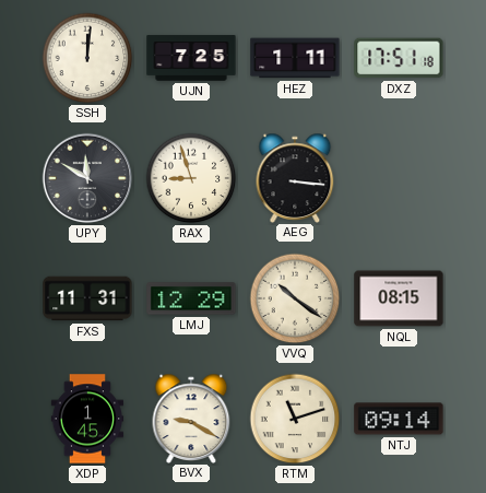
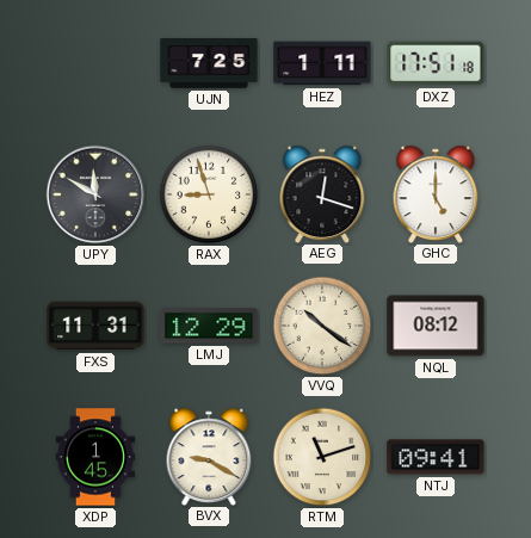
SSH: 12:01 -> none
AEG: 3:16 -> 12:18
GHC: none -> 5:00
NQL: 08:15 -> 08:12
NTJ: 09:14 -> 09:41
